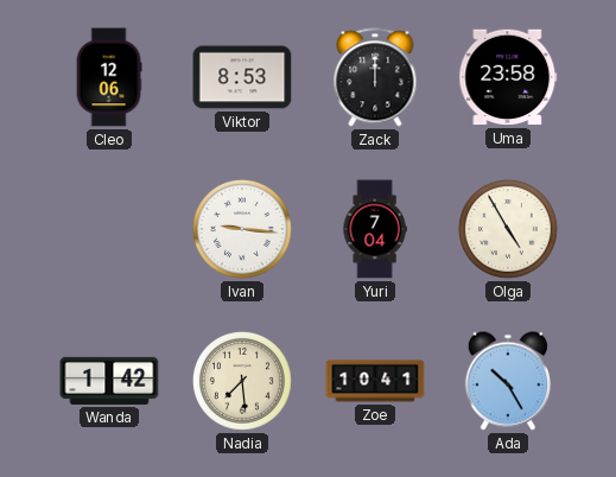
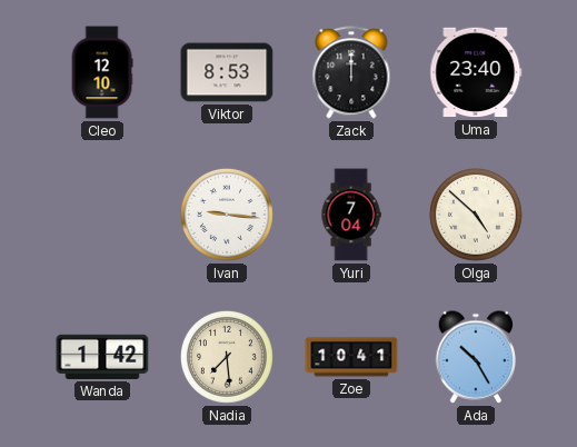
Cleo: 12:06 -> 12:10
Uma: 23:58 -> 23:40
Olga: 4:55 -> 4:52
